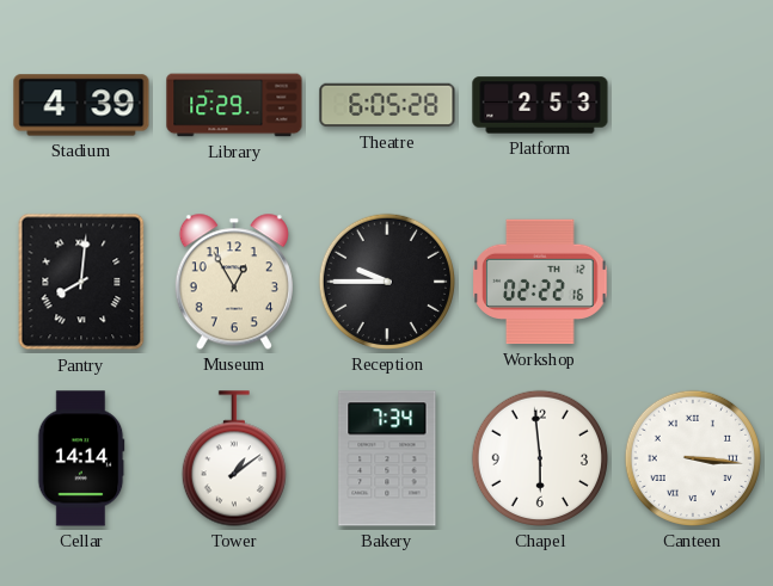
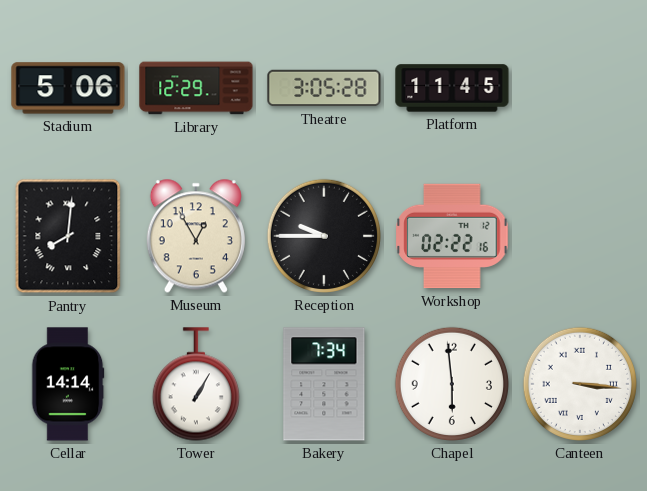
Stadium: 4:39 -> 5:06
Theatre: 6:05 -> 3:05
Platform: 2:53 -> 11:45
Tower: 1:09 -> 1:05
